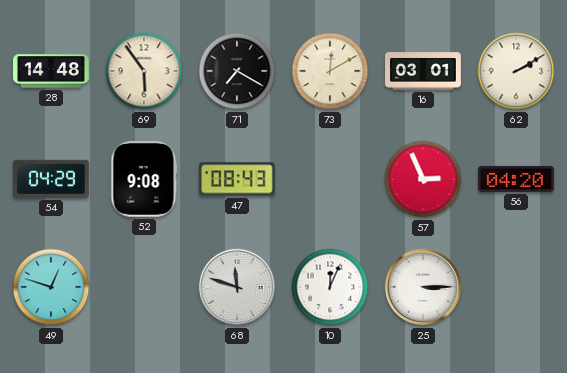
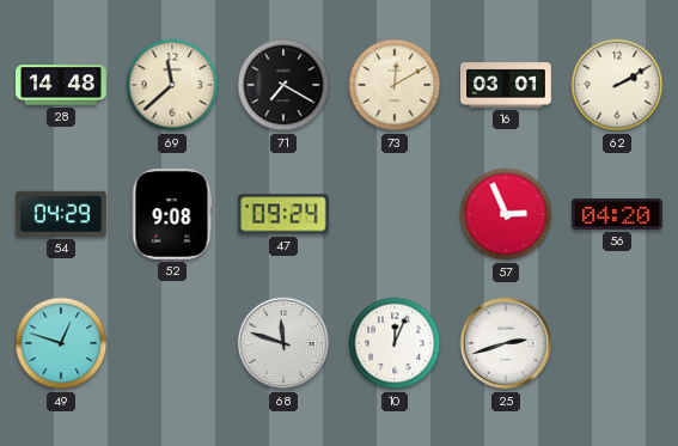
69: 5:54 -> 11:38
47: 08:43 -> 09:24
25: 3:15 -> 2:42
